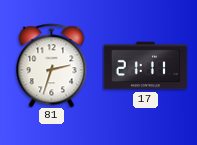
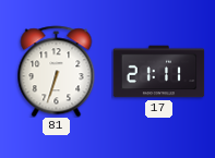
81: 2:33 -> 6:33
